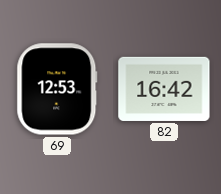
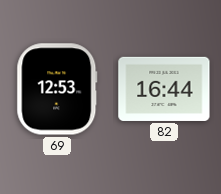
82: 16:42 -> 16:44
